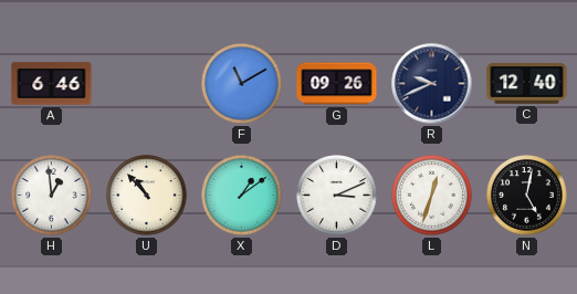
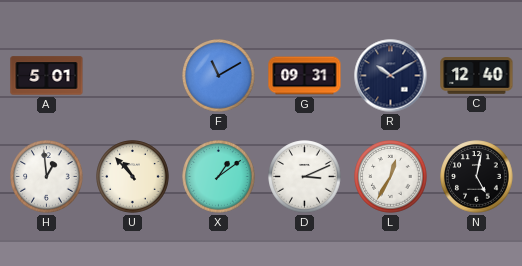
A: 6:46 -> 5:01
G: 09:26 -> 09:31
R: 9:41 -> 10:10
L: 12:33 -> 12:35
